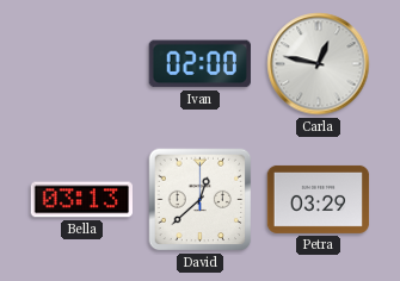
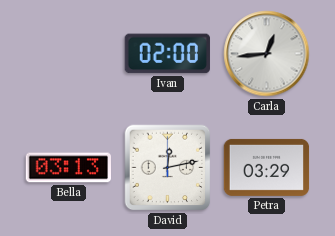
Carla: 12:47 -> 12:44
David: 12:38 -> 12:13
